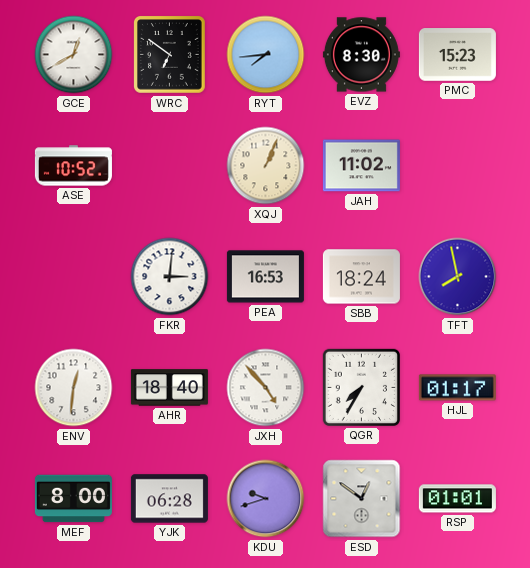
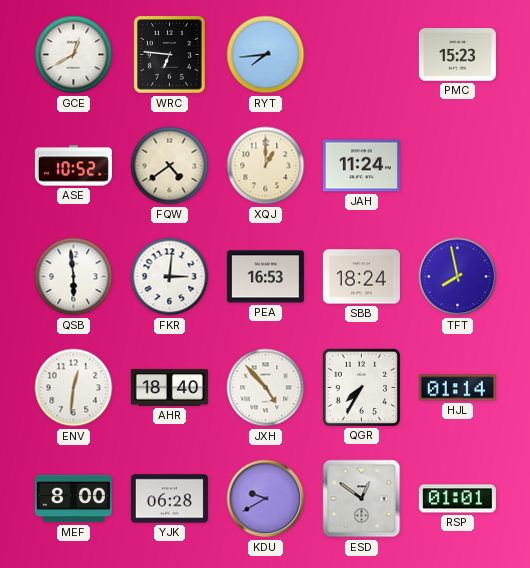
WRC: 6:51 -> 6:46
EVZ: 8:30 -> none
FQW: none -> 4:39
XQJ: 1:04 -> 1:00
JAH: 11:02 -> 11:24
QSB: none -> 5:59
HJL: 01:17 -> 01:14
KDU: 9:42 -> 9:40
